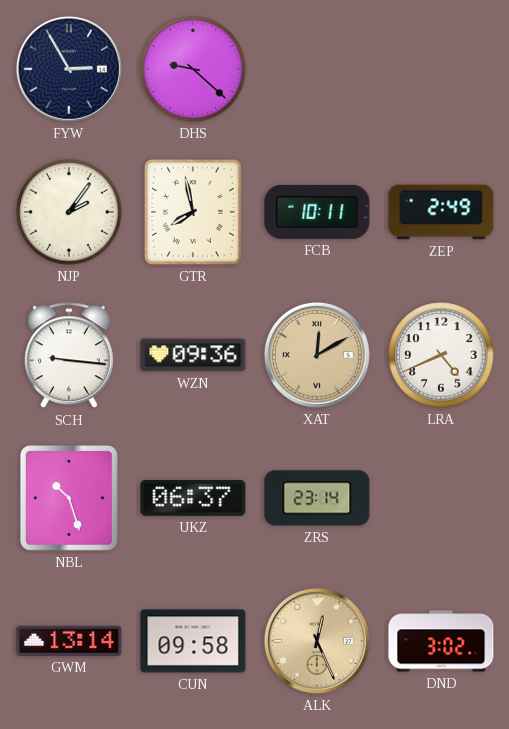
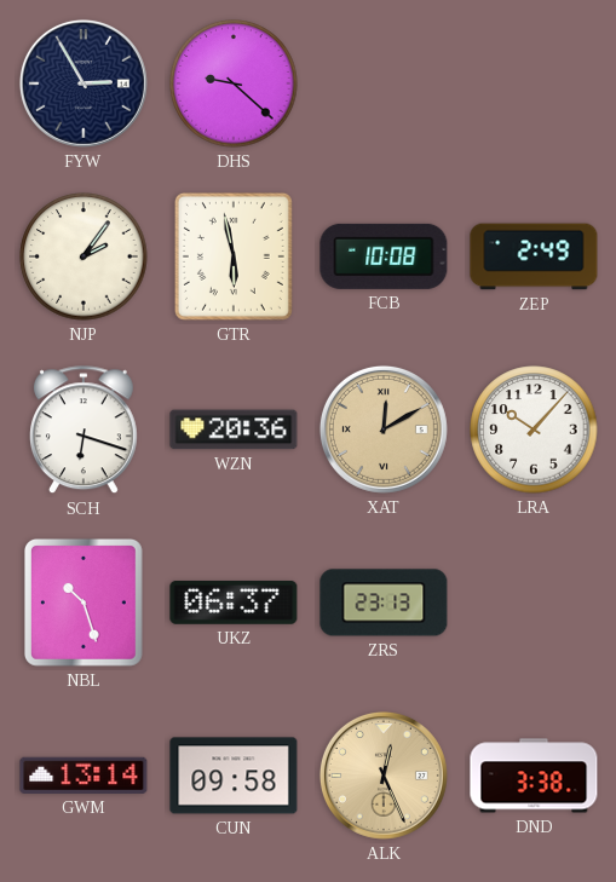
GTR: 7:58 -> 5:58
FCB: 10:11 -> 10:08
SCH: 9:16 -> 6:18
WZN: 09:36 -> 20:36
LRA: 4:41 -> 10:07
ZRS: 23:14 -> 23:13
DND: 3:02 -> 3:38
